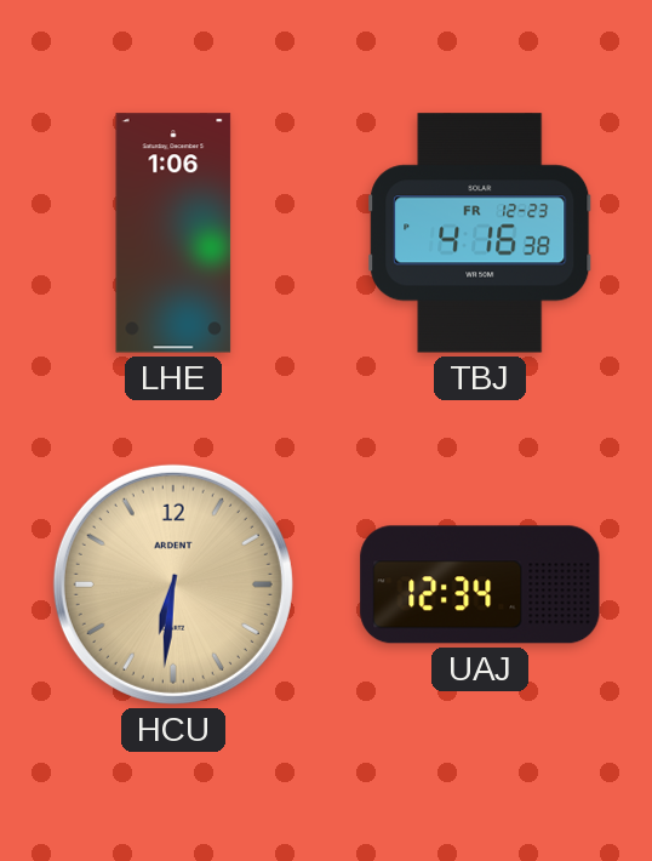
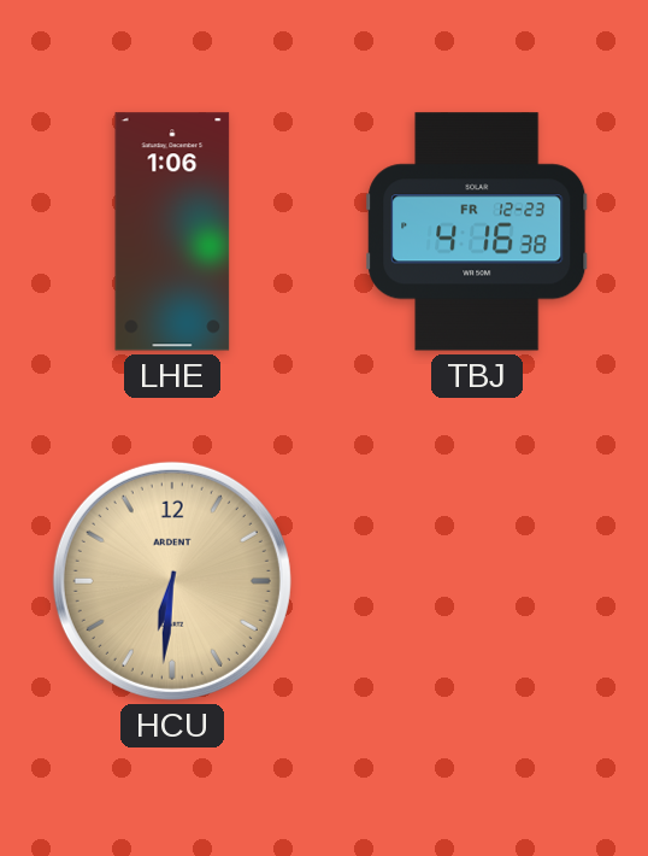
UAJ: 12:34 -> none
